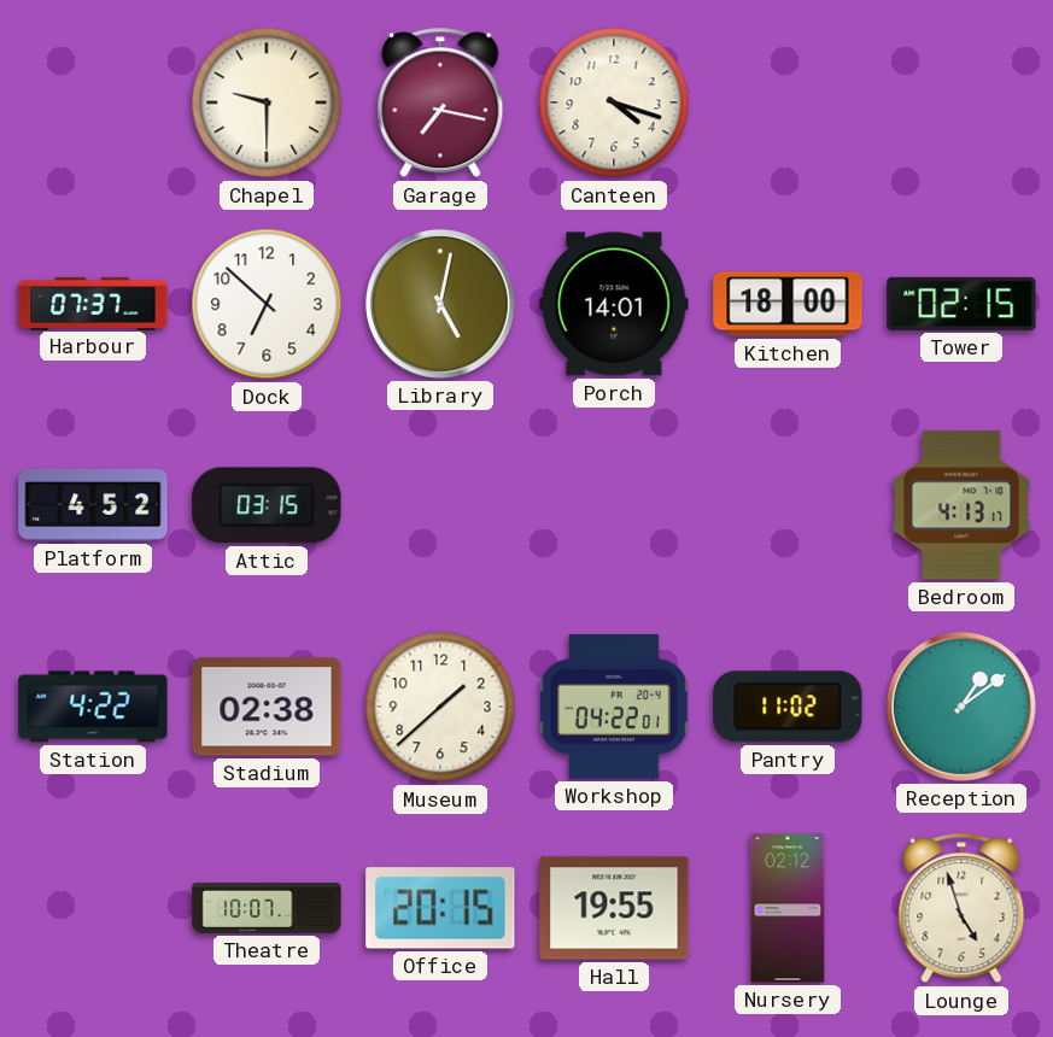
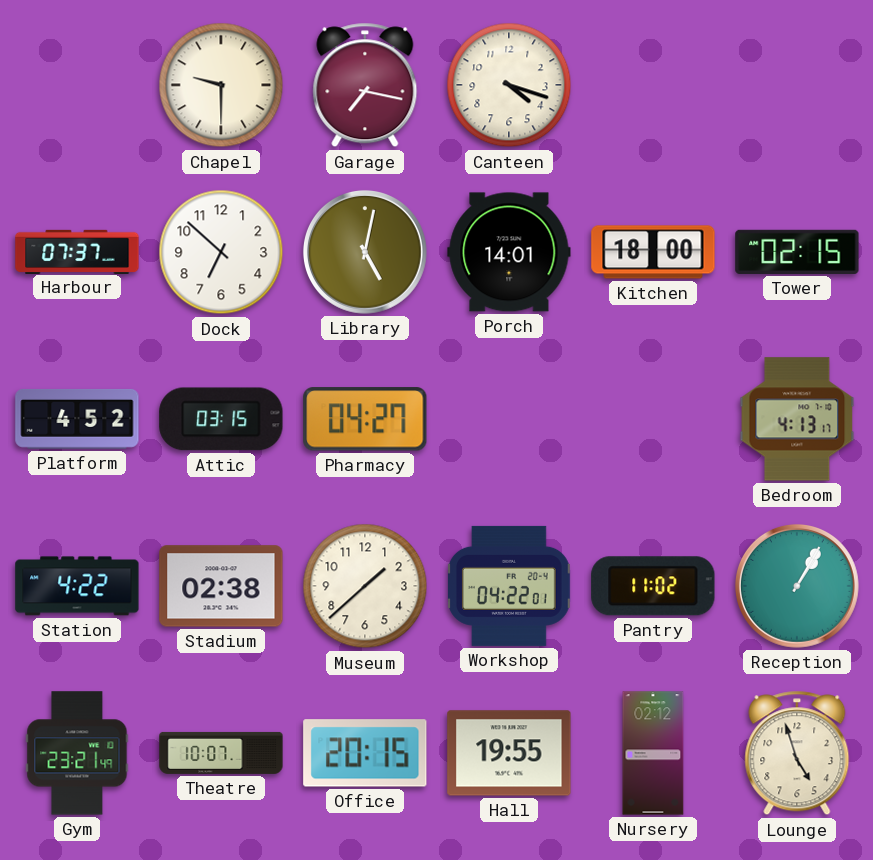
Pharmacy: none -> 04:27
Reception: 1:09 -> 1:05
Gym: none -> 23:21
